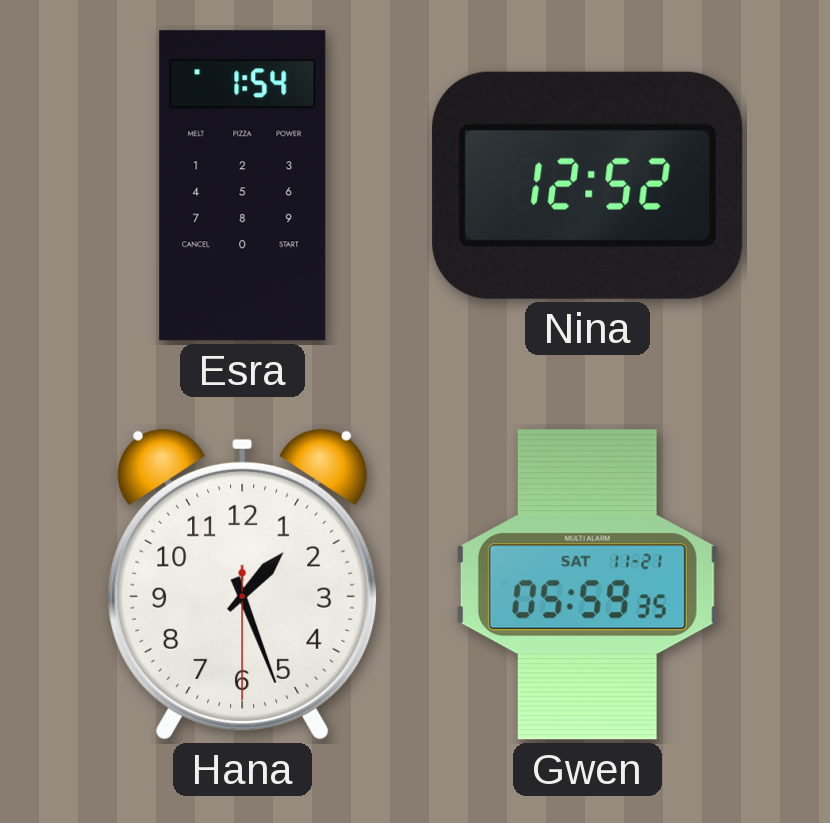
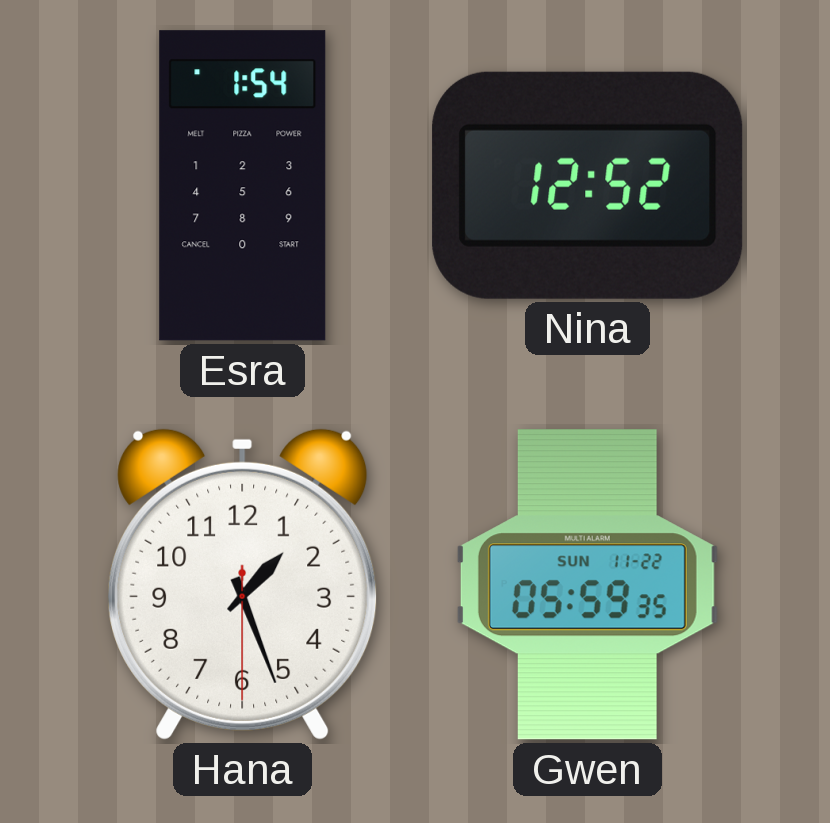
Gwen date: SAT 11-21 -> SUN 11-22
